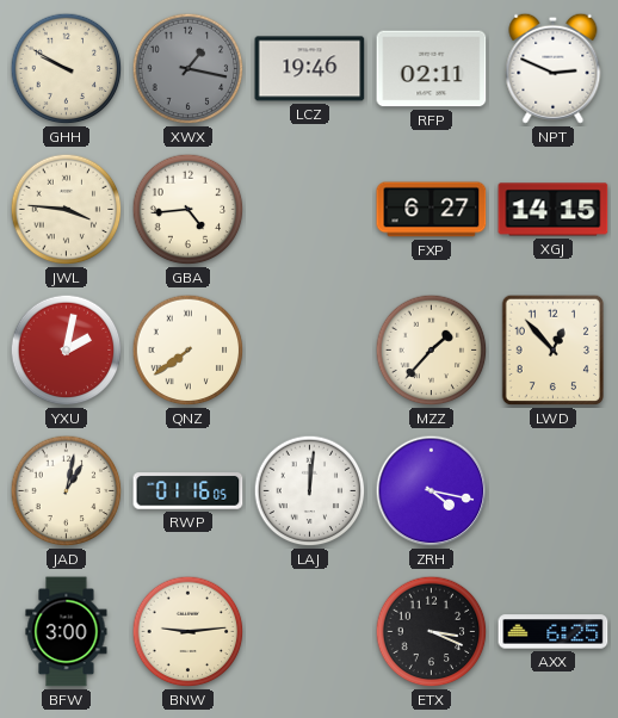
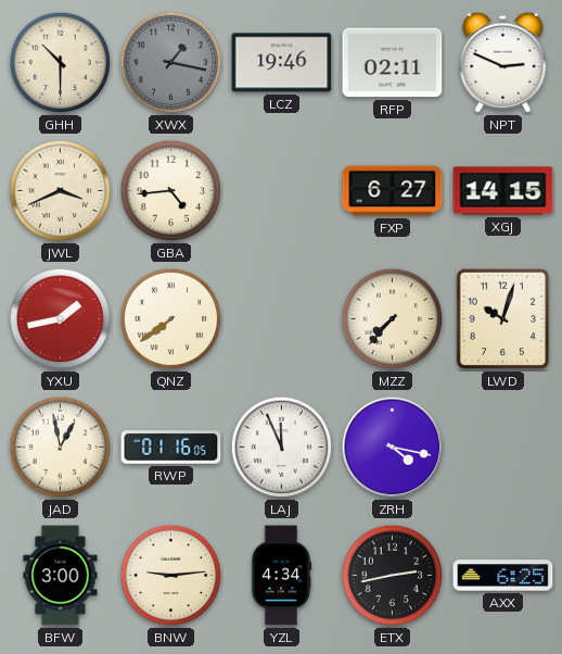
GHH: 9:50 -> 10:30
JWL: 3:46 -> 3:41
YXU: 2:02 -> 1:43
MZZ: 1:37 -> 7:37
LWD: 12:53 -> 10:03
JAD: 1:02 -> 12:58
LAJ: 12:01 -> 11:56
YZL: none -> 4:34
ETX: 3:19 -> 2:43
